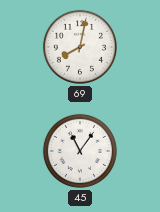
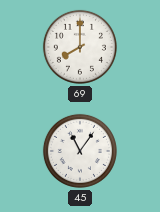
69: 8:02 -> 8:00
